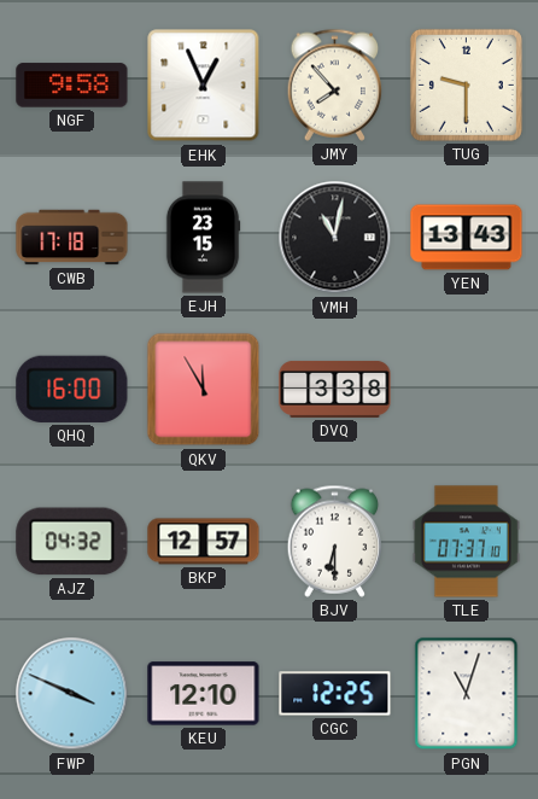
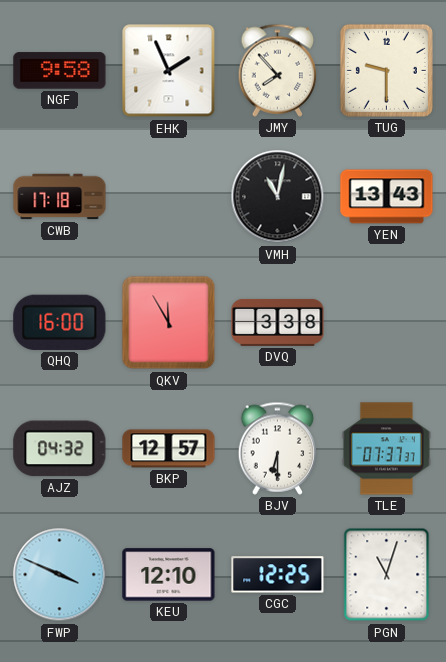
EHK: 12:56 -> 1:56
EJH: 23:15 -> none
TLE: 07:37:10 -> 07:37:37
